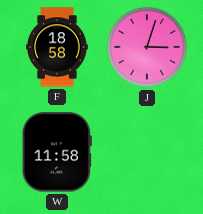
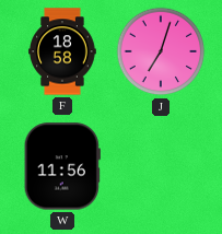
J: 3:03 -> 7:03
W: 11:58 -> 11:56
